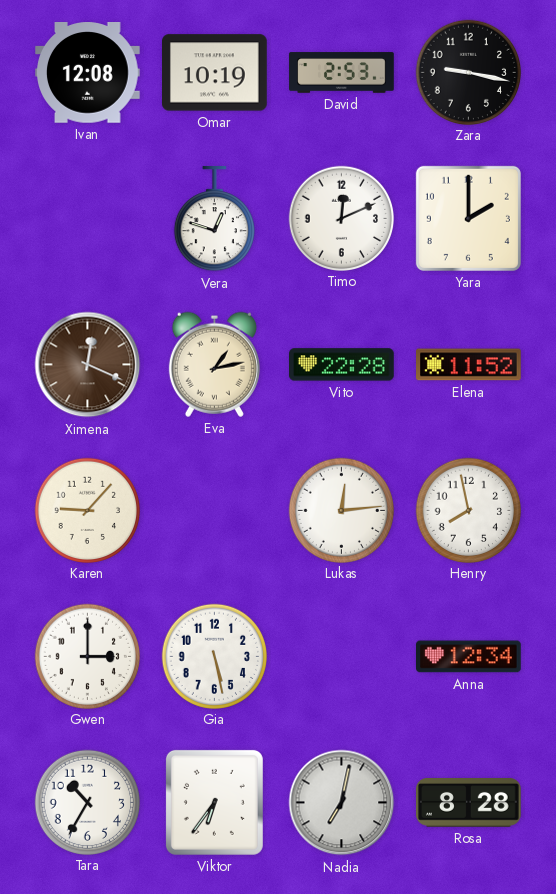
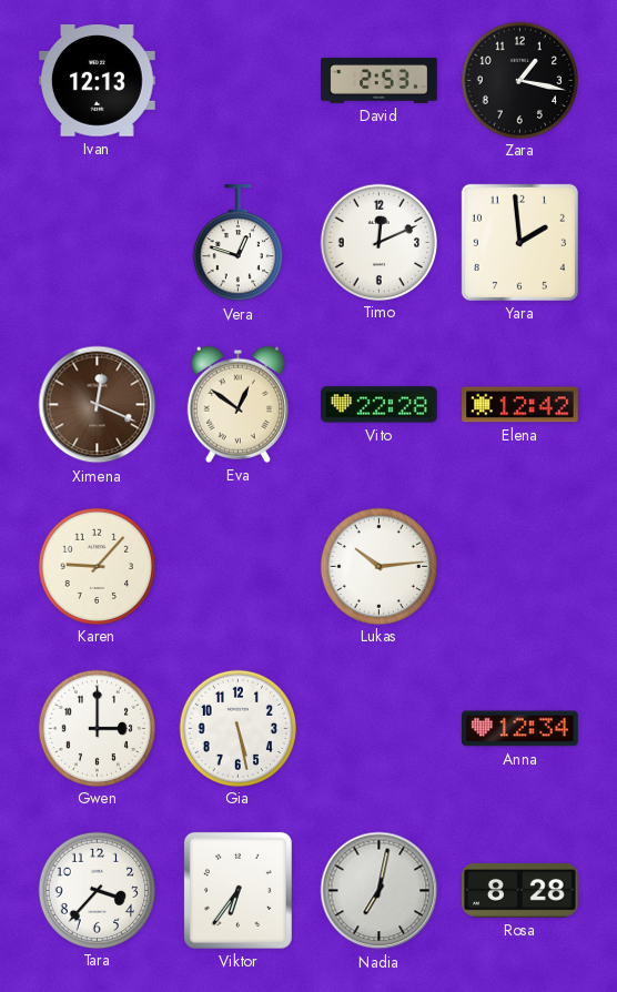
Ivan: 12:08 -> 12:13
Omar: 10:19 -> none
Zara: 9:17 -> 1:17
Yara: 2:00 -> 1:59
Eva: 1:13 -> 12:51
Elena: 11:52 -> 12:42
Lukas: 12:14 -> 10:14
Henry: 7:58 -> none
Tara: 10:35 -> 3:37
